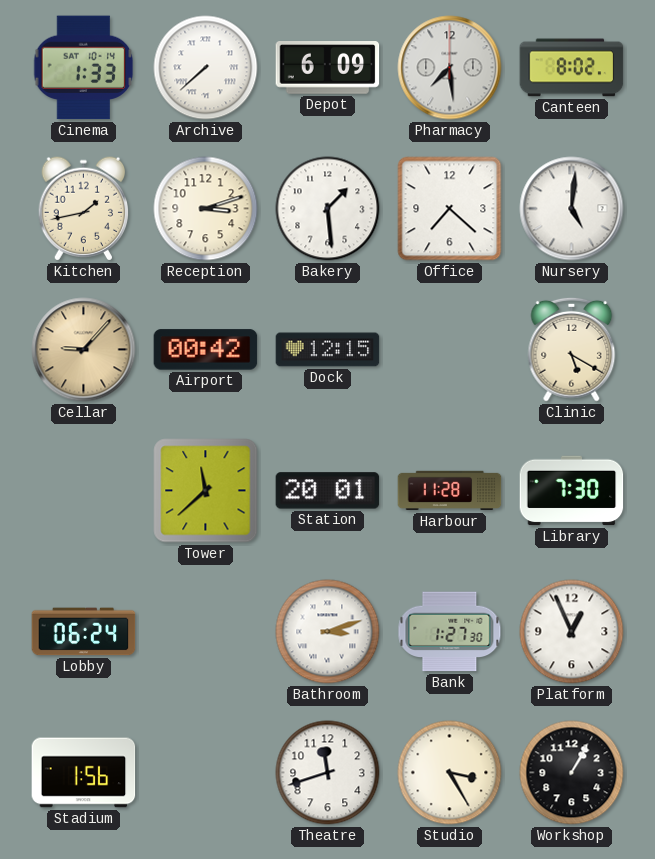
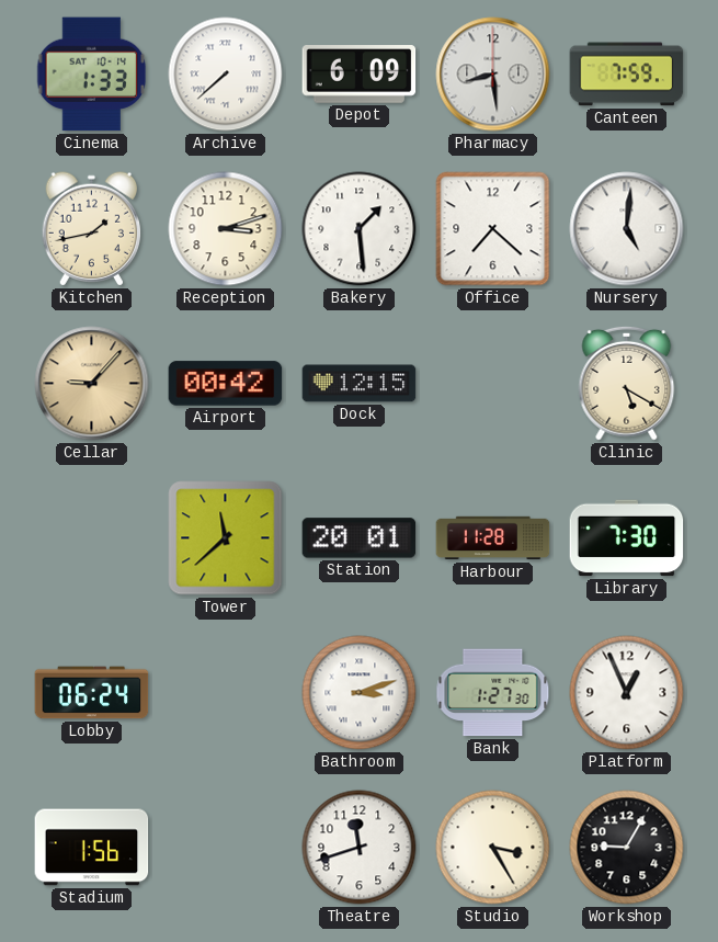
Pharmacy: 7:29 -> 8:29
Canteen: 8:02 -> 7:59
Workshop: 1:05 -> 9:05
